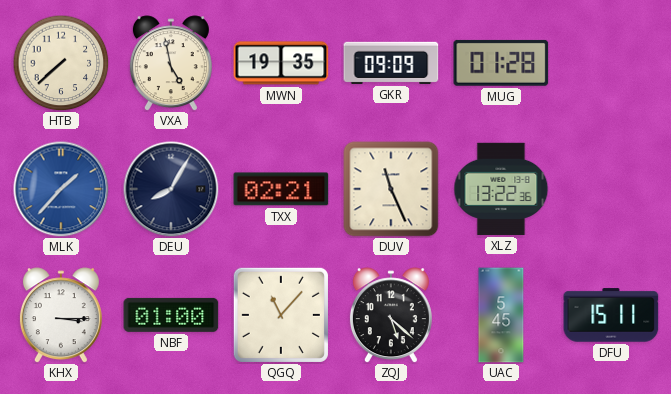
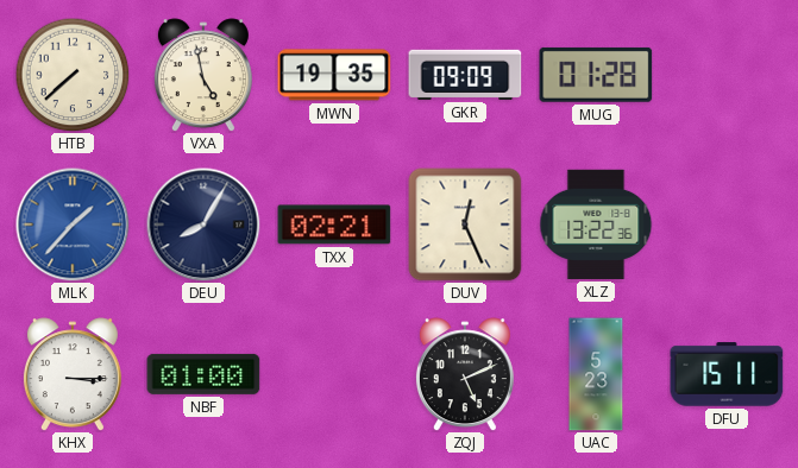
DUV: 11:26 -> 12:26
QGQ: 11:07 -> none
ZQJ: 5:22 -> 5:11
UAC: 5:45 -> 5:23
